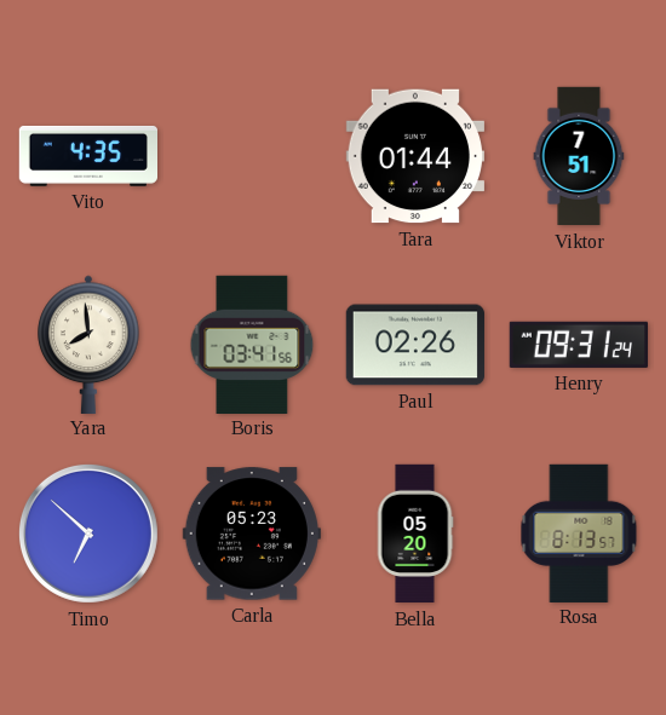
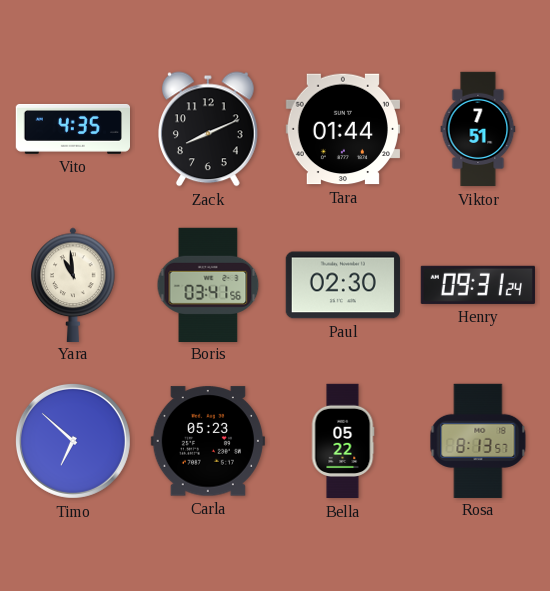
Zack: none -> 8:11
Yara: 7:59 -> 10:59
Paul: 02:26 -> 02:30
Bella: 05:20 -> 05:22
